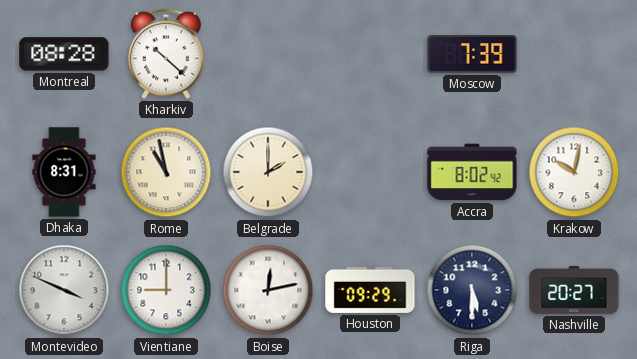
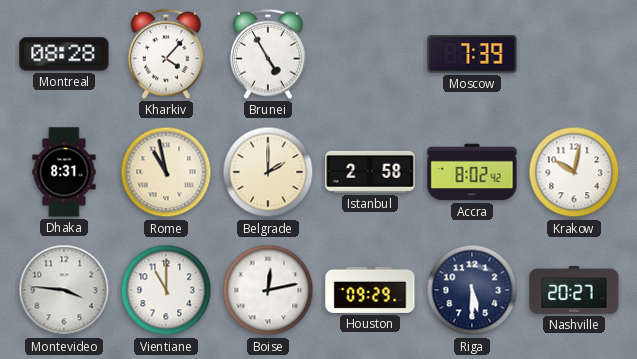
Kharkiv: 10:22 -> 4:07
Brunei: none -> 4:55
Istanbul: none -> 2:58
Montevideo: 3:49 -> 3:46
Vientiane: 9:00 -> 11:00
